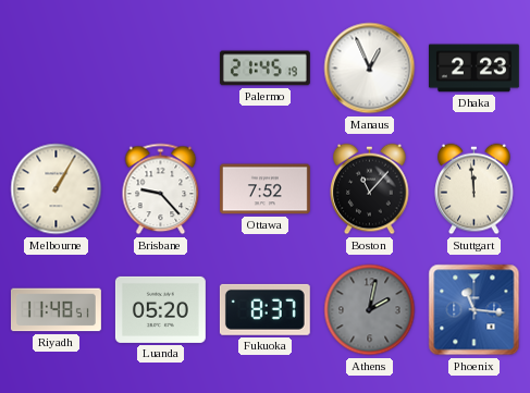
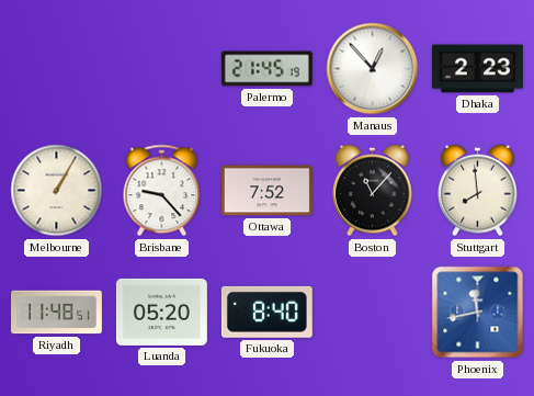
Manaus: 12:56 -> 12:53
Stuttgart: 11:59 -> 7:59
Fukuoka: 8:37 -> 8:40
Athens: 2:02 -> none
Phoenix: 11:16 -> 11:43
